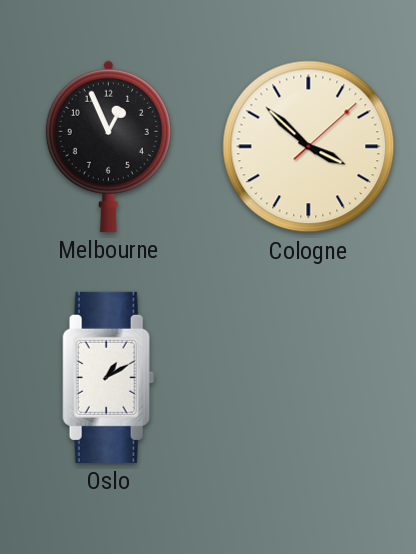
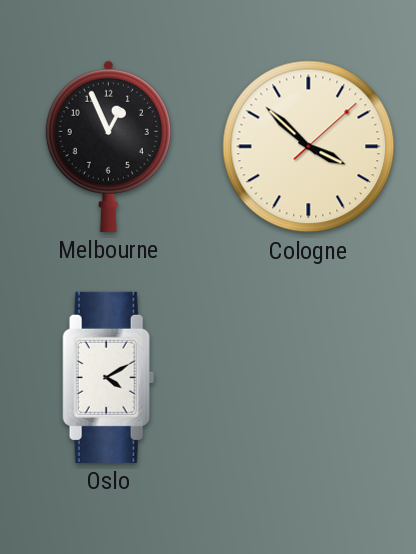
Oslo: 1:10 -> 4:10
